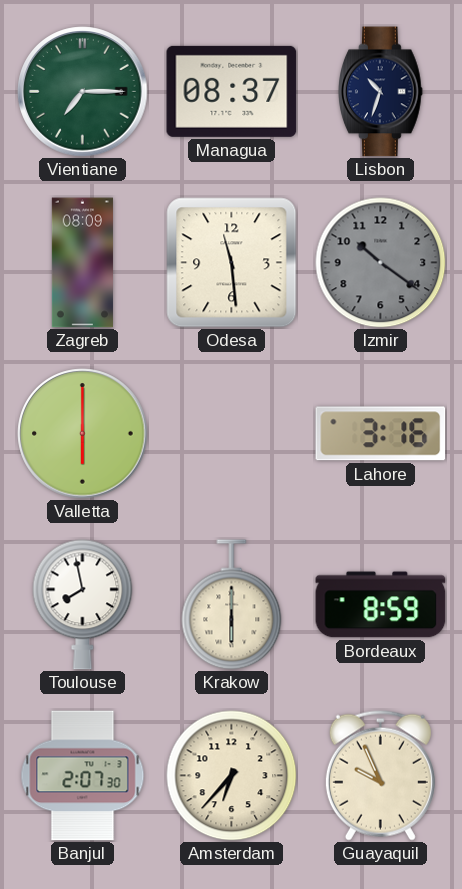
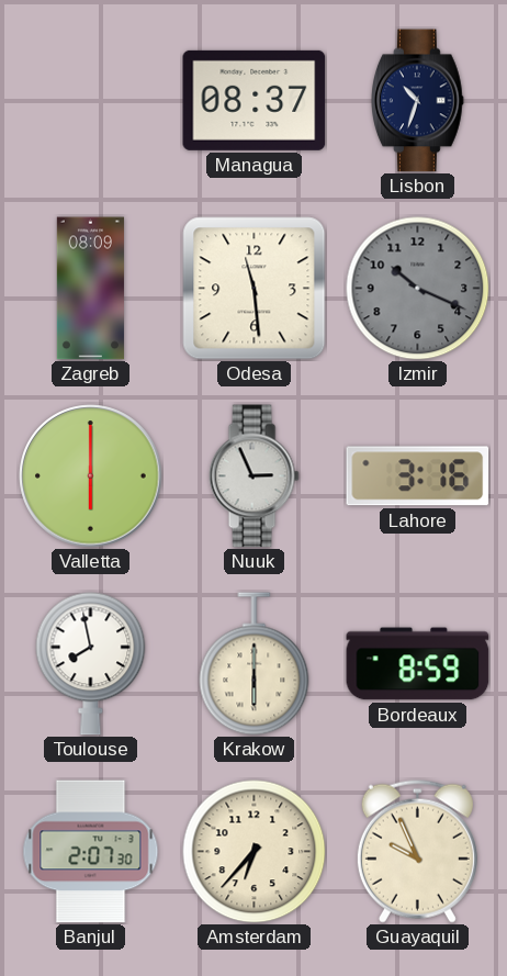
Vientiane: 7:15 -> none
Izmir: 10:21 -> 10:19
Nuuk: none -> 2:56
